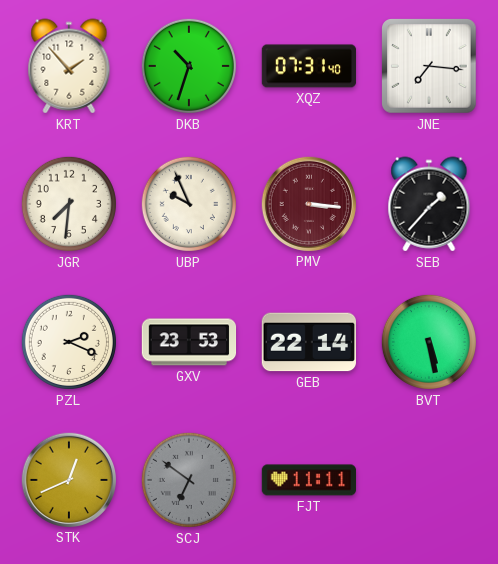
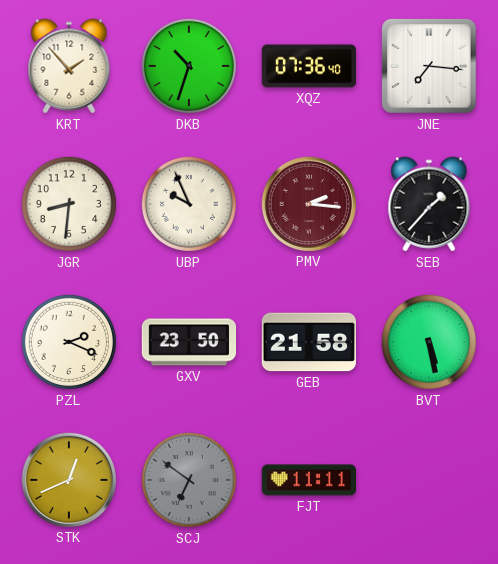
XQZ: 07:31 -> 07:36
JGR: 7:31 -> 8:31
PMV: 3:16 -> 2:16
GXV: 23:53 -> 23:50
GEB: 22:14 -> 21:58
